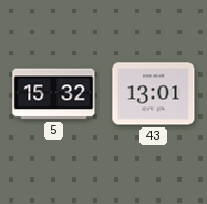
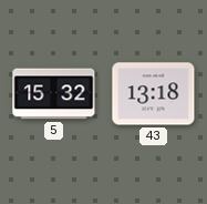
43: 13:01 -> 13:18
